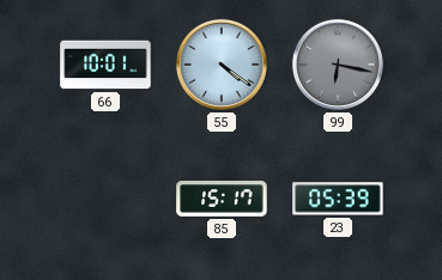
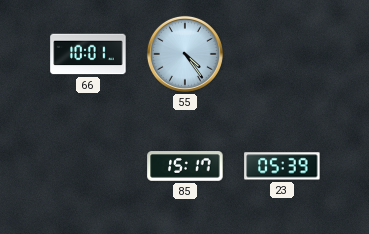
55: 4:21 -> 4:24
99: 6:17 -> none
